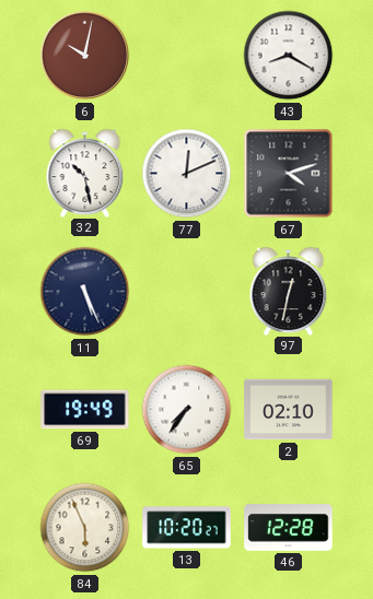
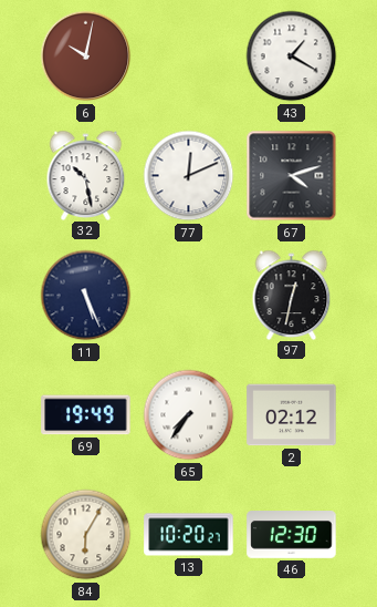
43: 8:20 -> 1:20
2: 02:10 -> 02:12
84: 5:56 -> 6:05
46: 12:28 -> 12:30
